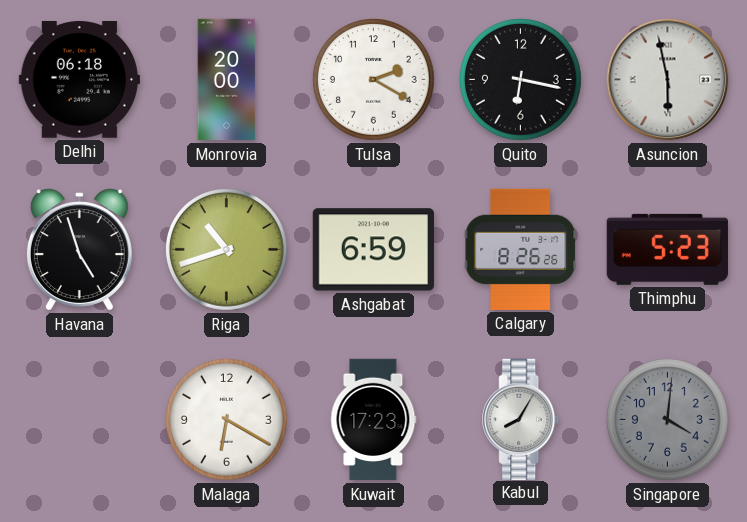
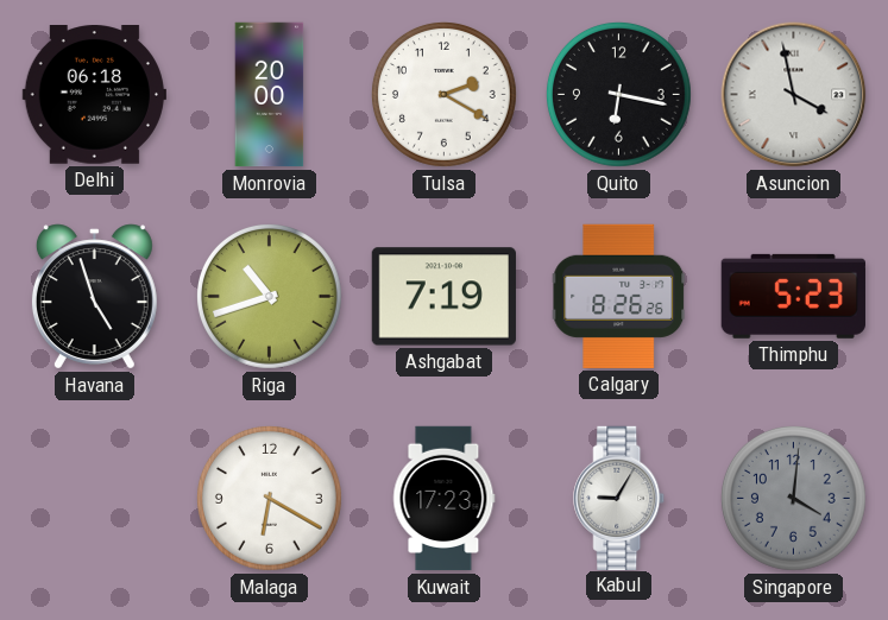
Asuncion: 5:58 -> 3:58
Ashgabat: 6:59 -> 7:19
Kabul: 8:05 -> 9:05
